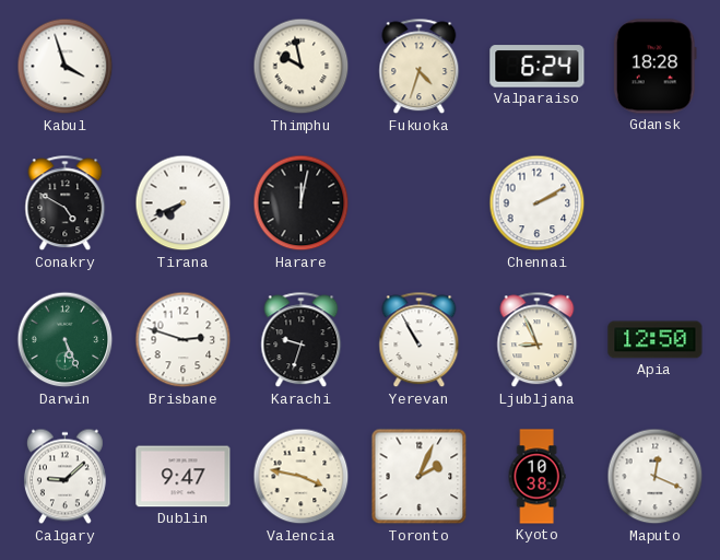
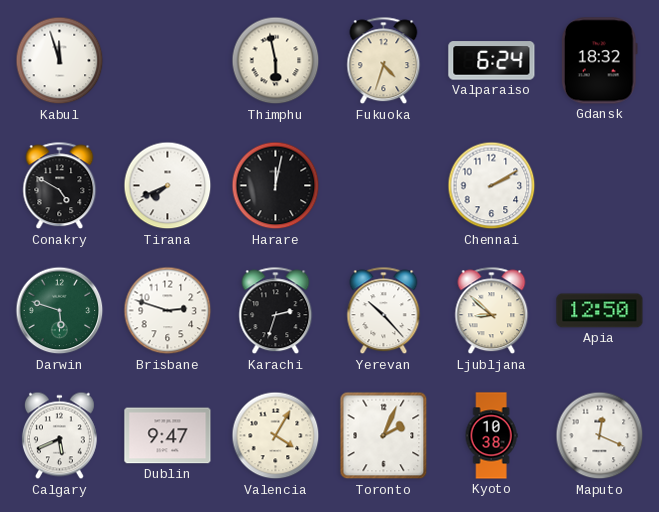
Kabul: 3:57 -> 11:57
Thimphu: 9:58 -> 5:58
Gdansk: 18:28 -> 18:32
Darwin: 5:26 -> 5:48
Karachi: 9:33 -> 2:33
Yerevan: 10:55 -> 10:23
Ljubljana: 8:56 -> 8:52
Calgary: 9:08 -> 5:41
Valencia: 3:47 -> 4:05
